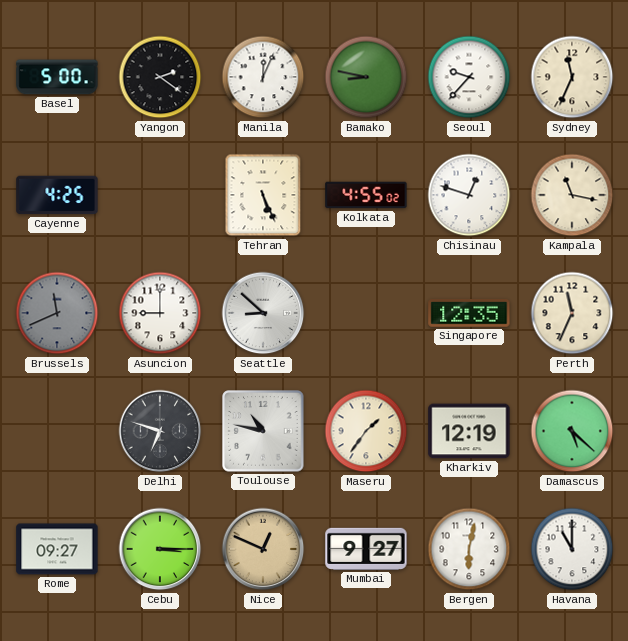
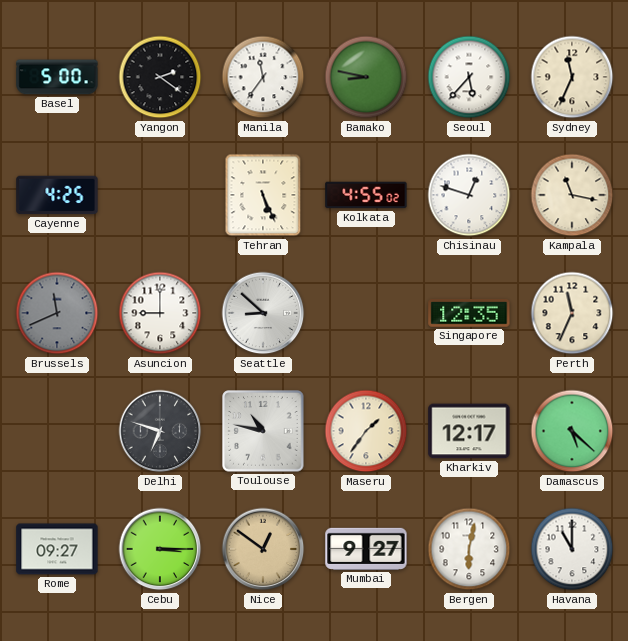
Manila: 12:04 -> 11:36
Seoul: 9:37 -> 5:37
Kharkiv: 12:19 -> 12:17
Nice: 12:49 -> 12:51
